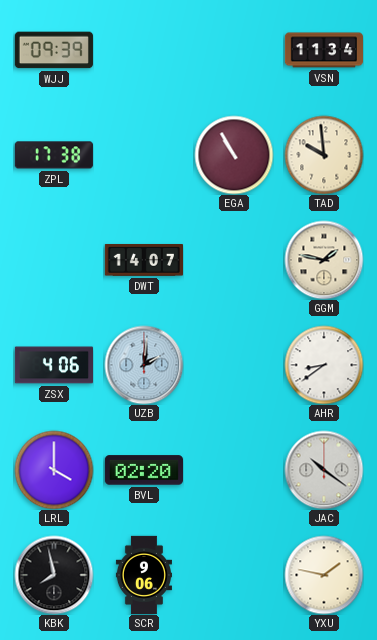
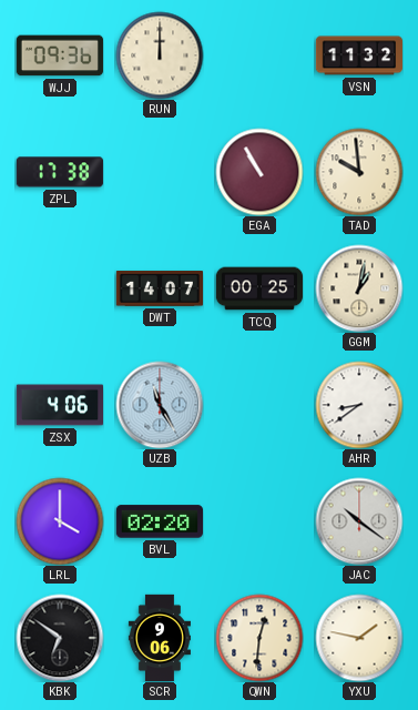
WJJ: 09:39 -> 09:36
RUN: none -> 12:00
VSN: 11:34 -> 11:32
TCQ: none -> 00:25
GGM: 1:47 -> 1:02
UZB: 2:01 -> 11:25
KBK: 7:58 -> 6:51
QWN: none -> 12:31
